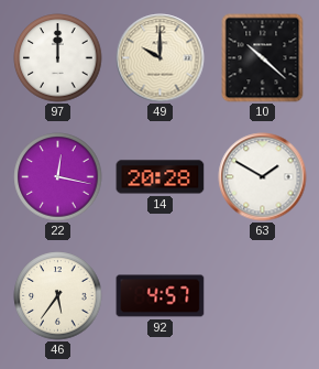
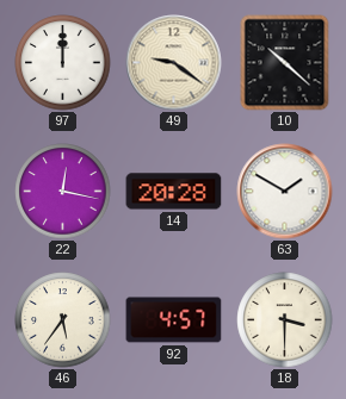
49: 10:00 -> 9:21
18: none -> 3:30
